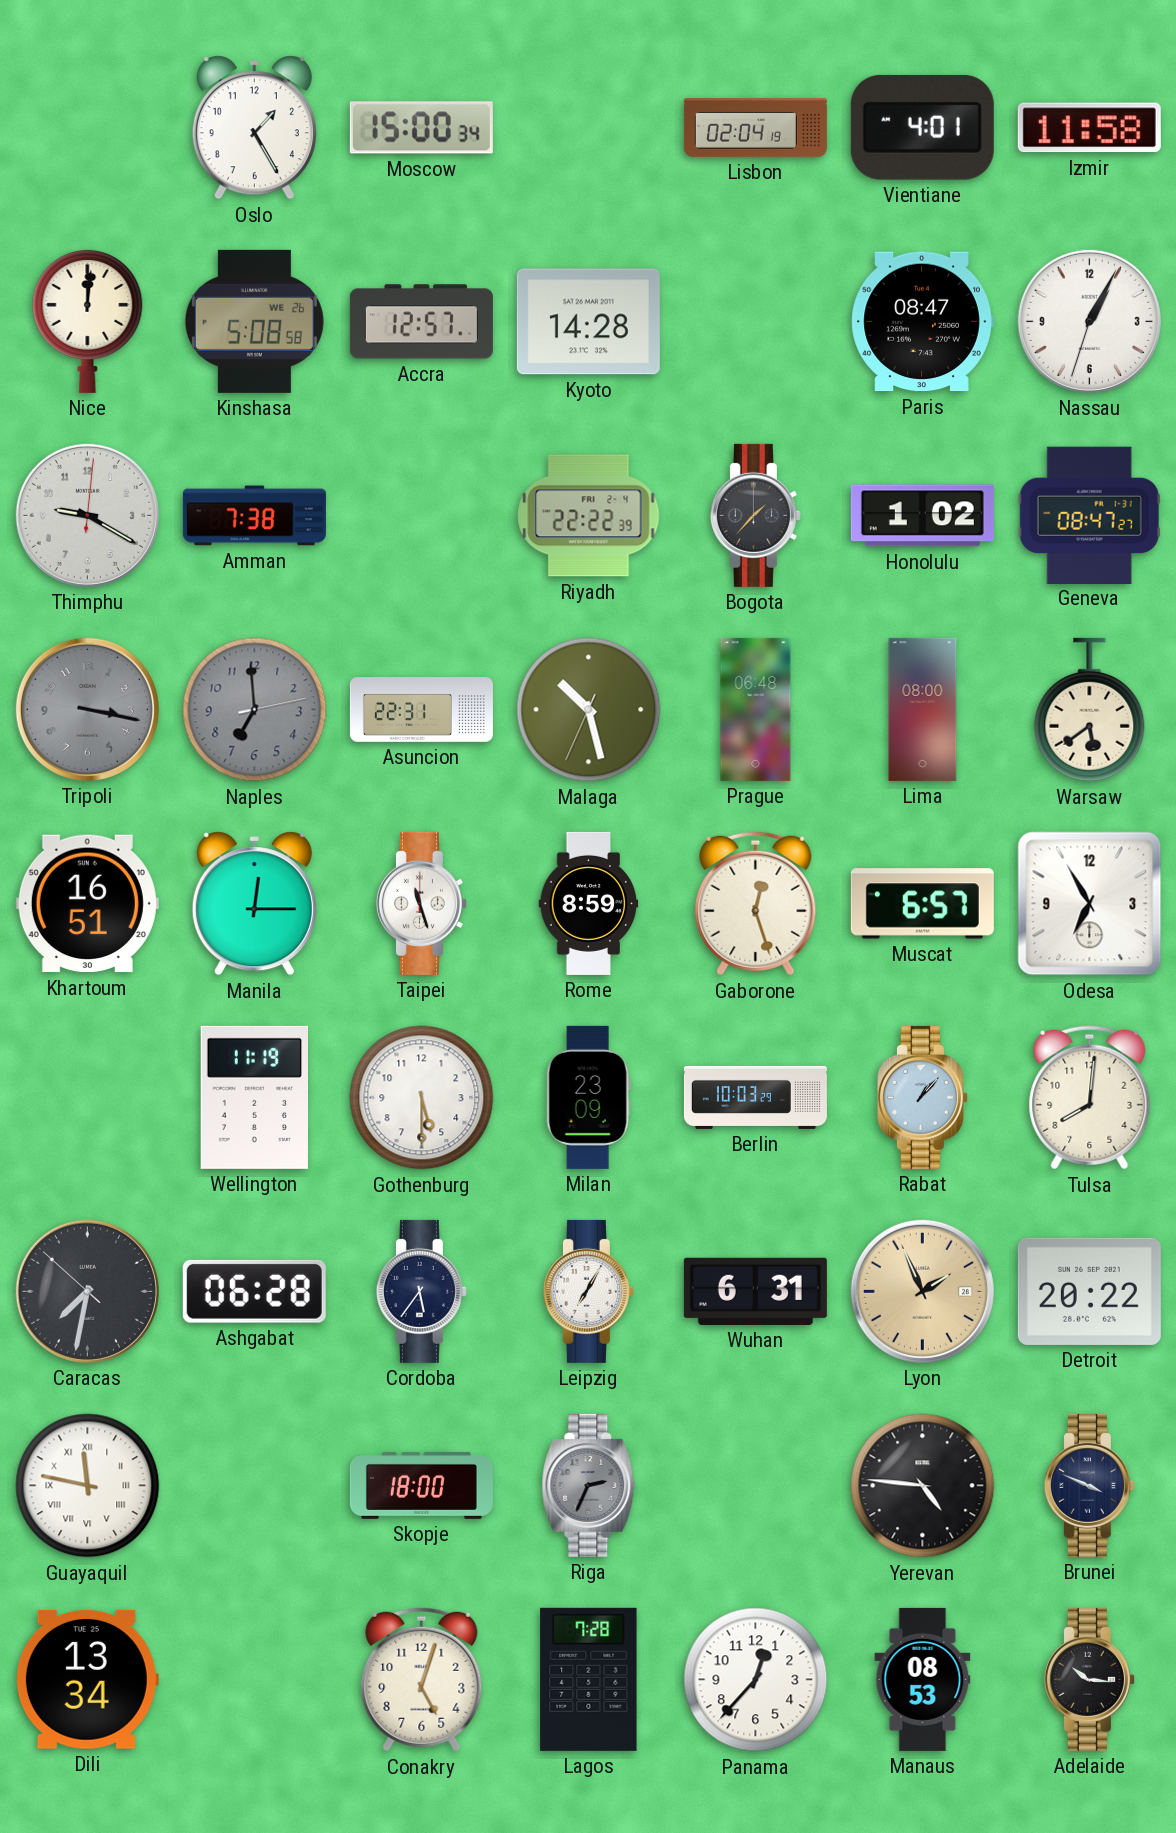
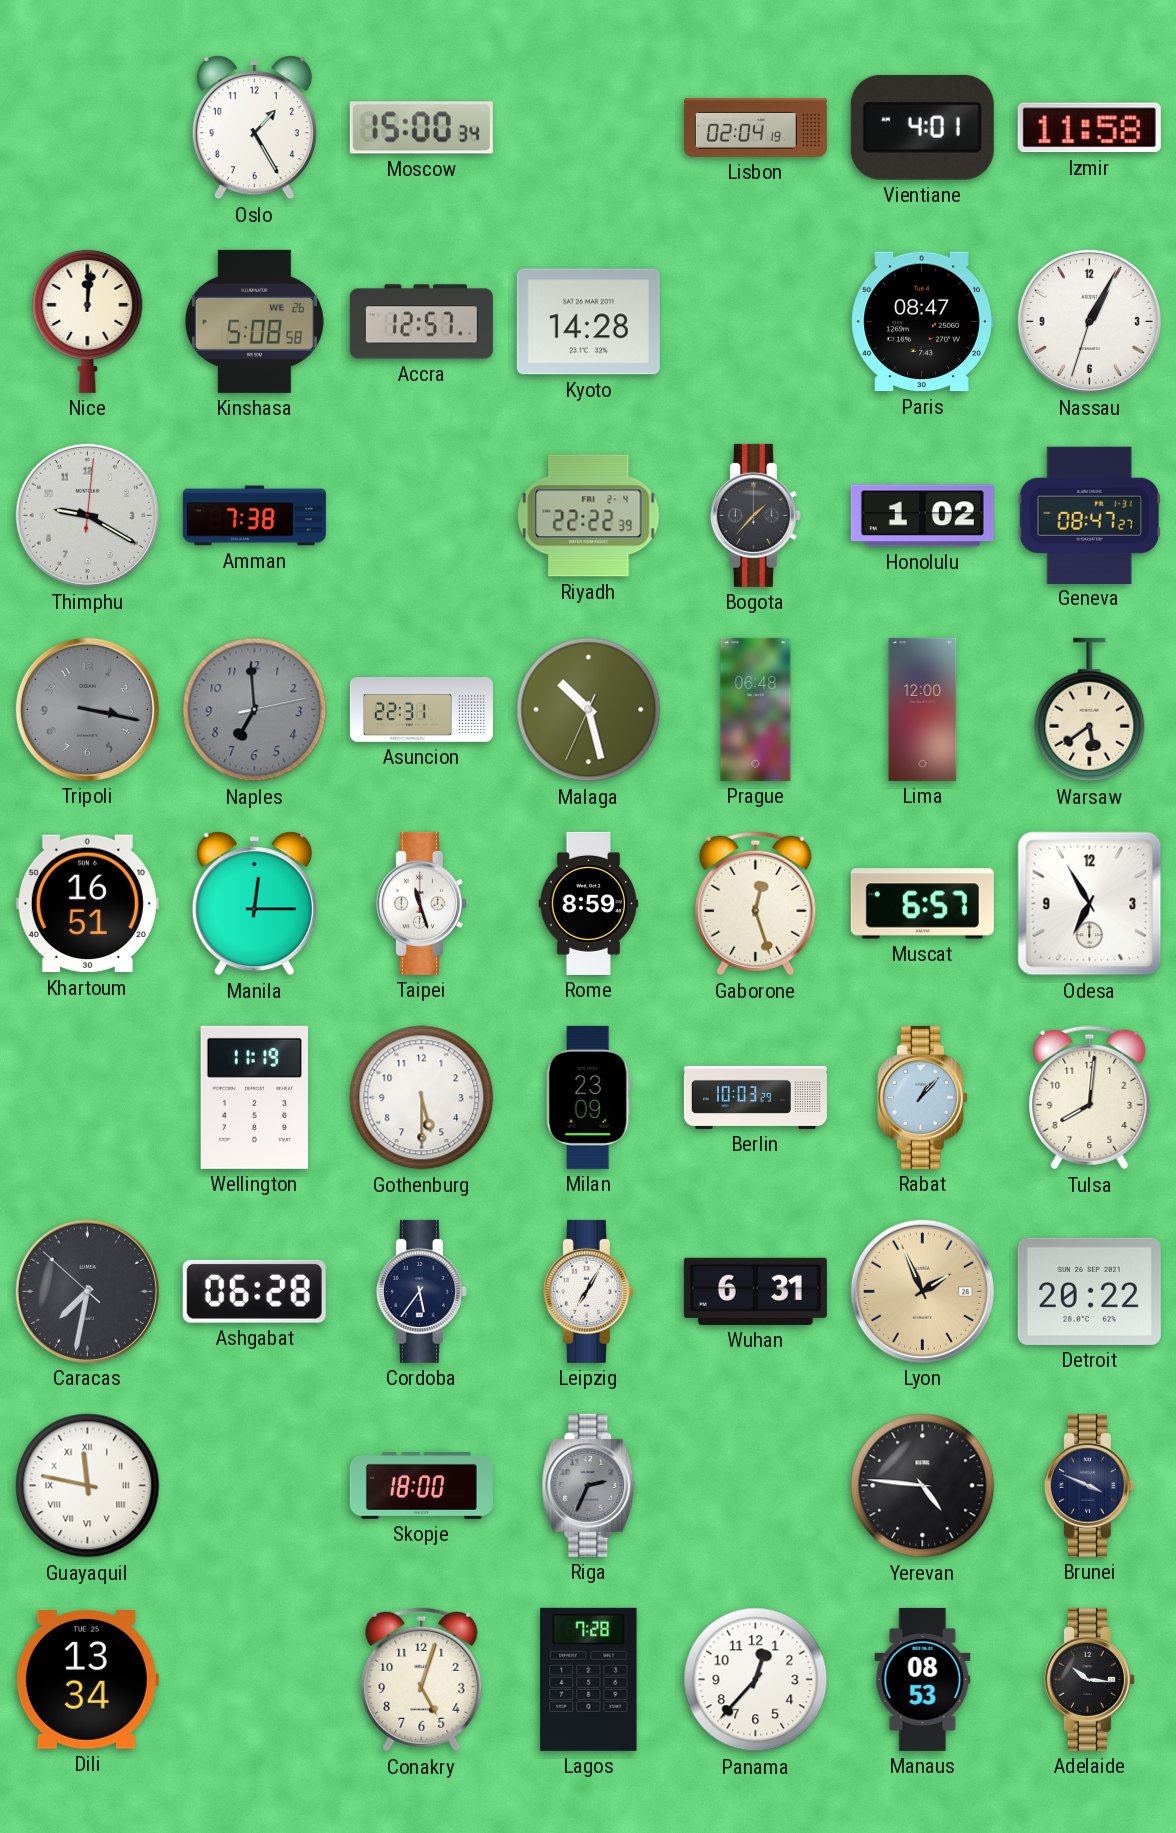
Lima: 08:00 -> 12:00
